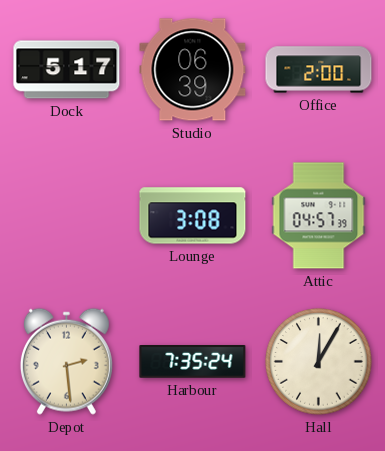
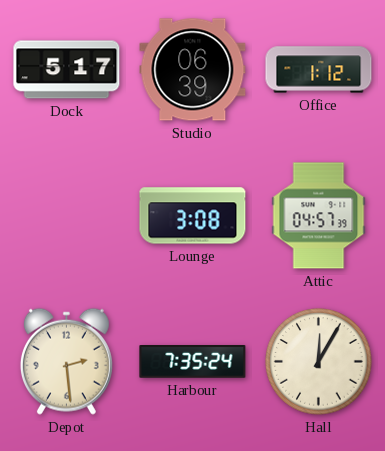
Office: 2:00 -> 1:12
